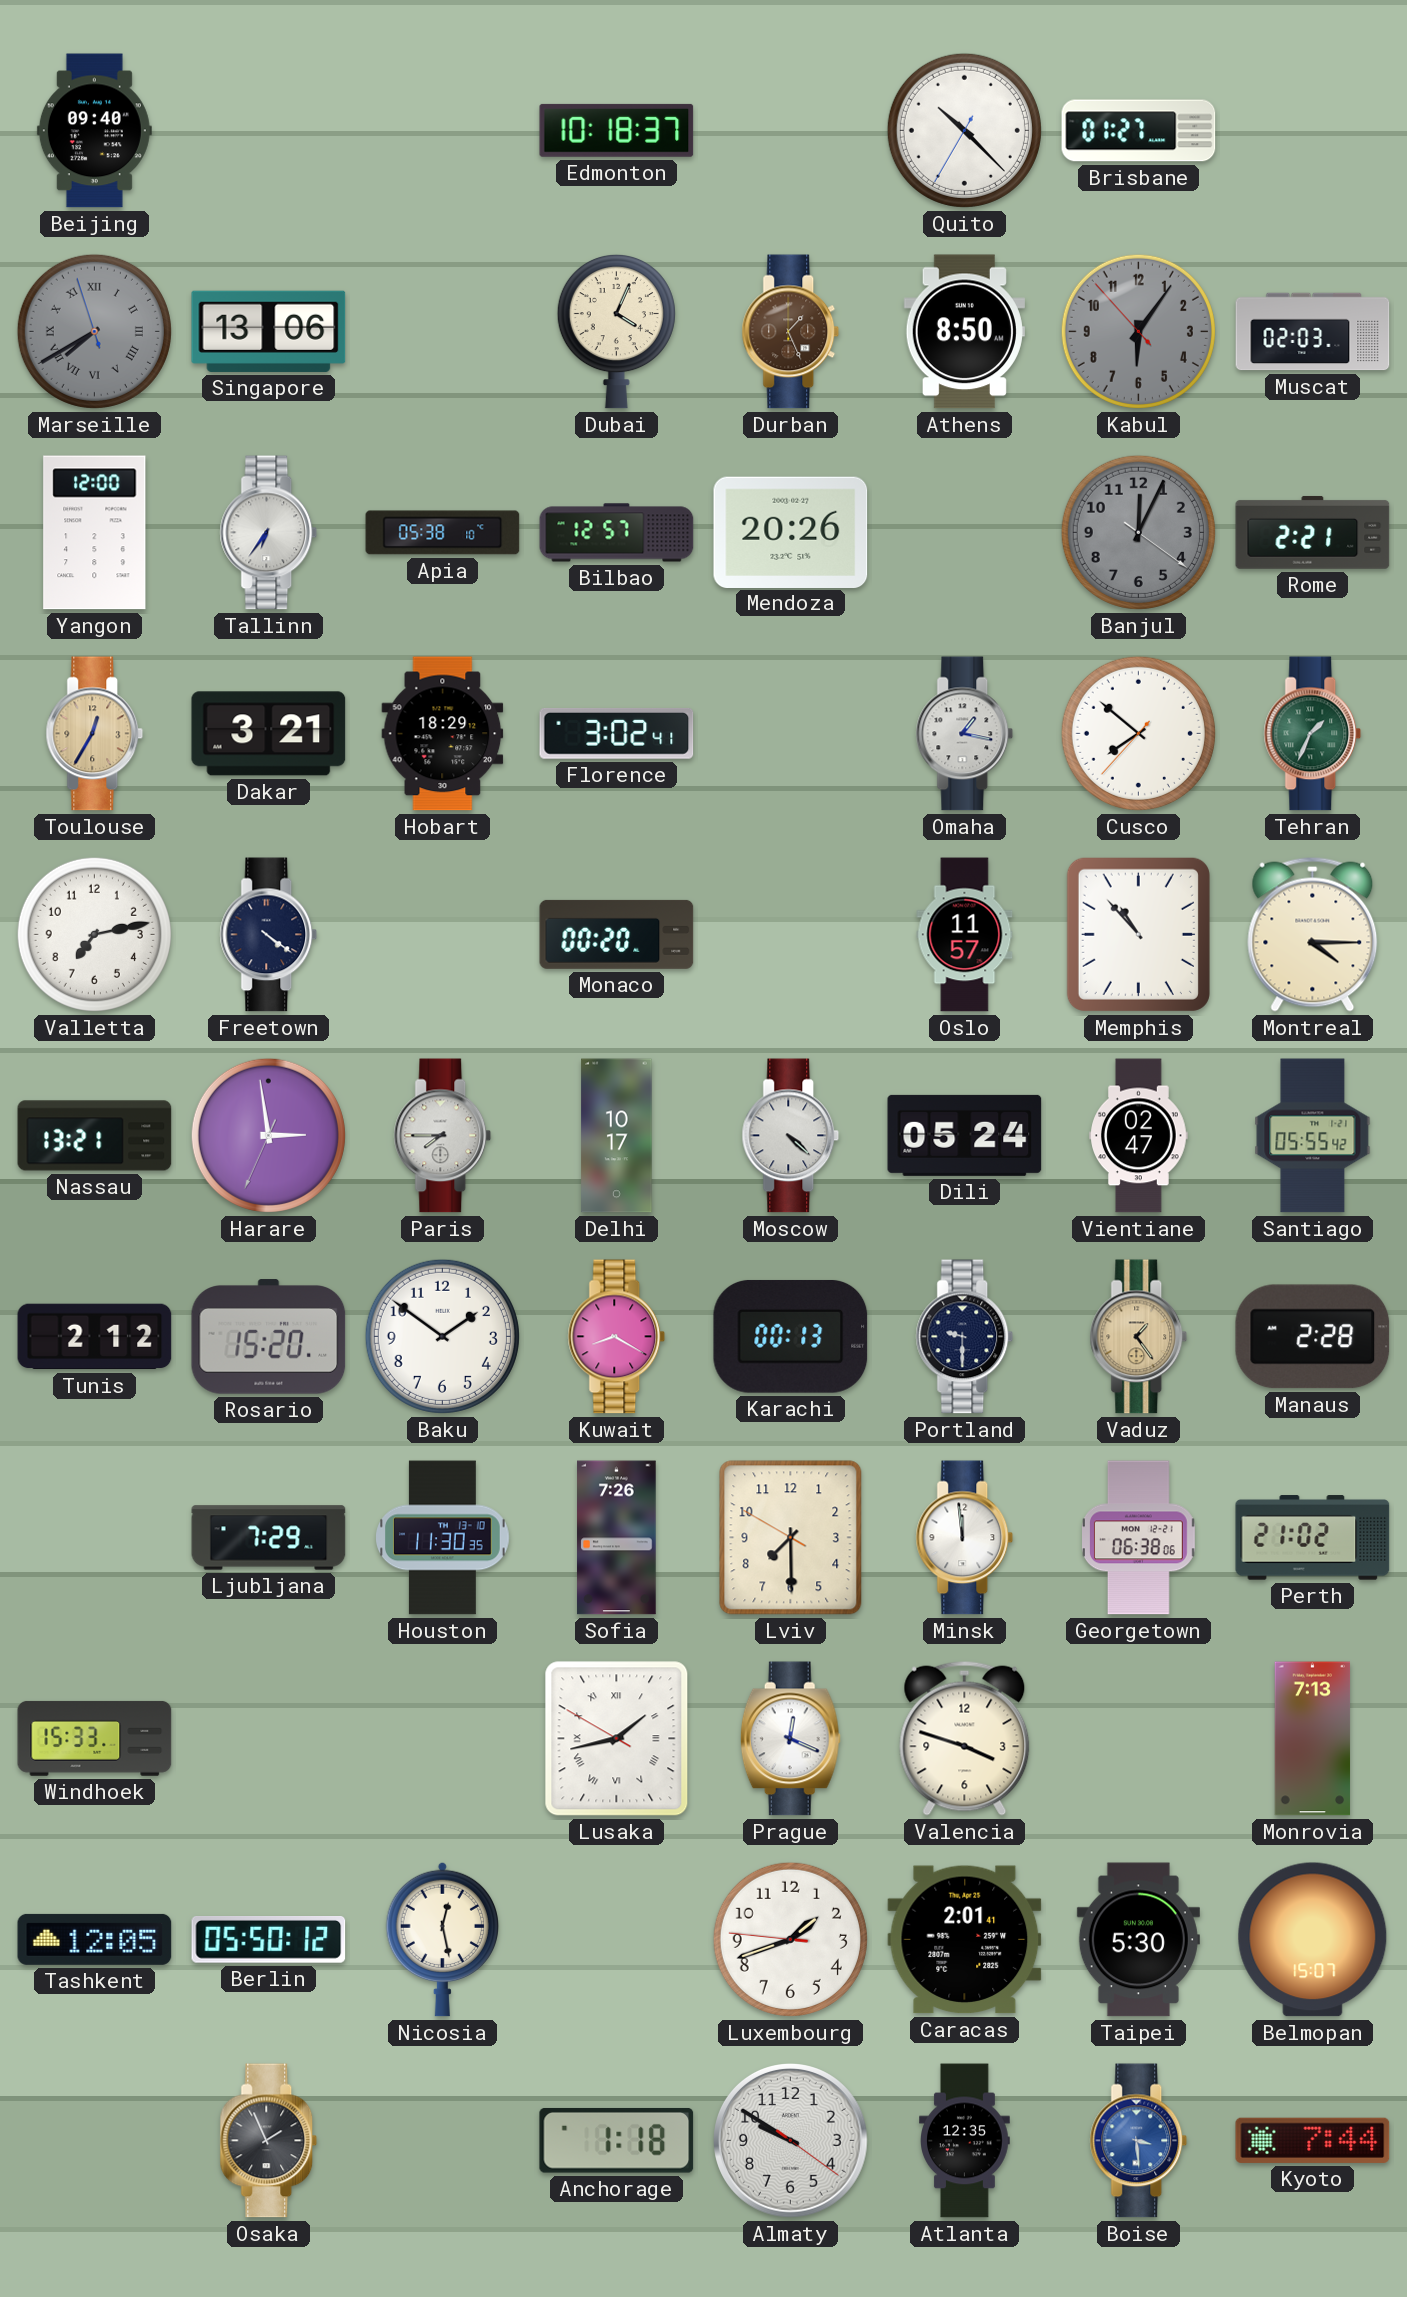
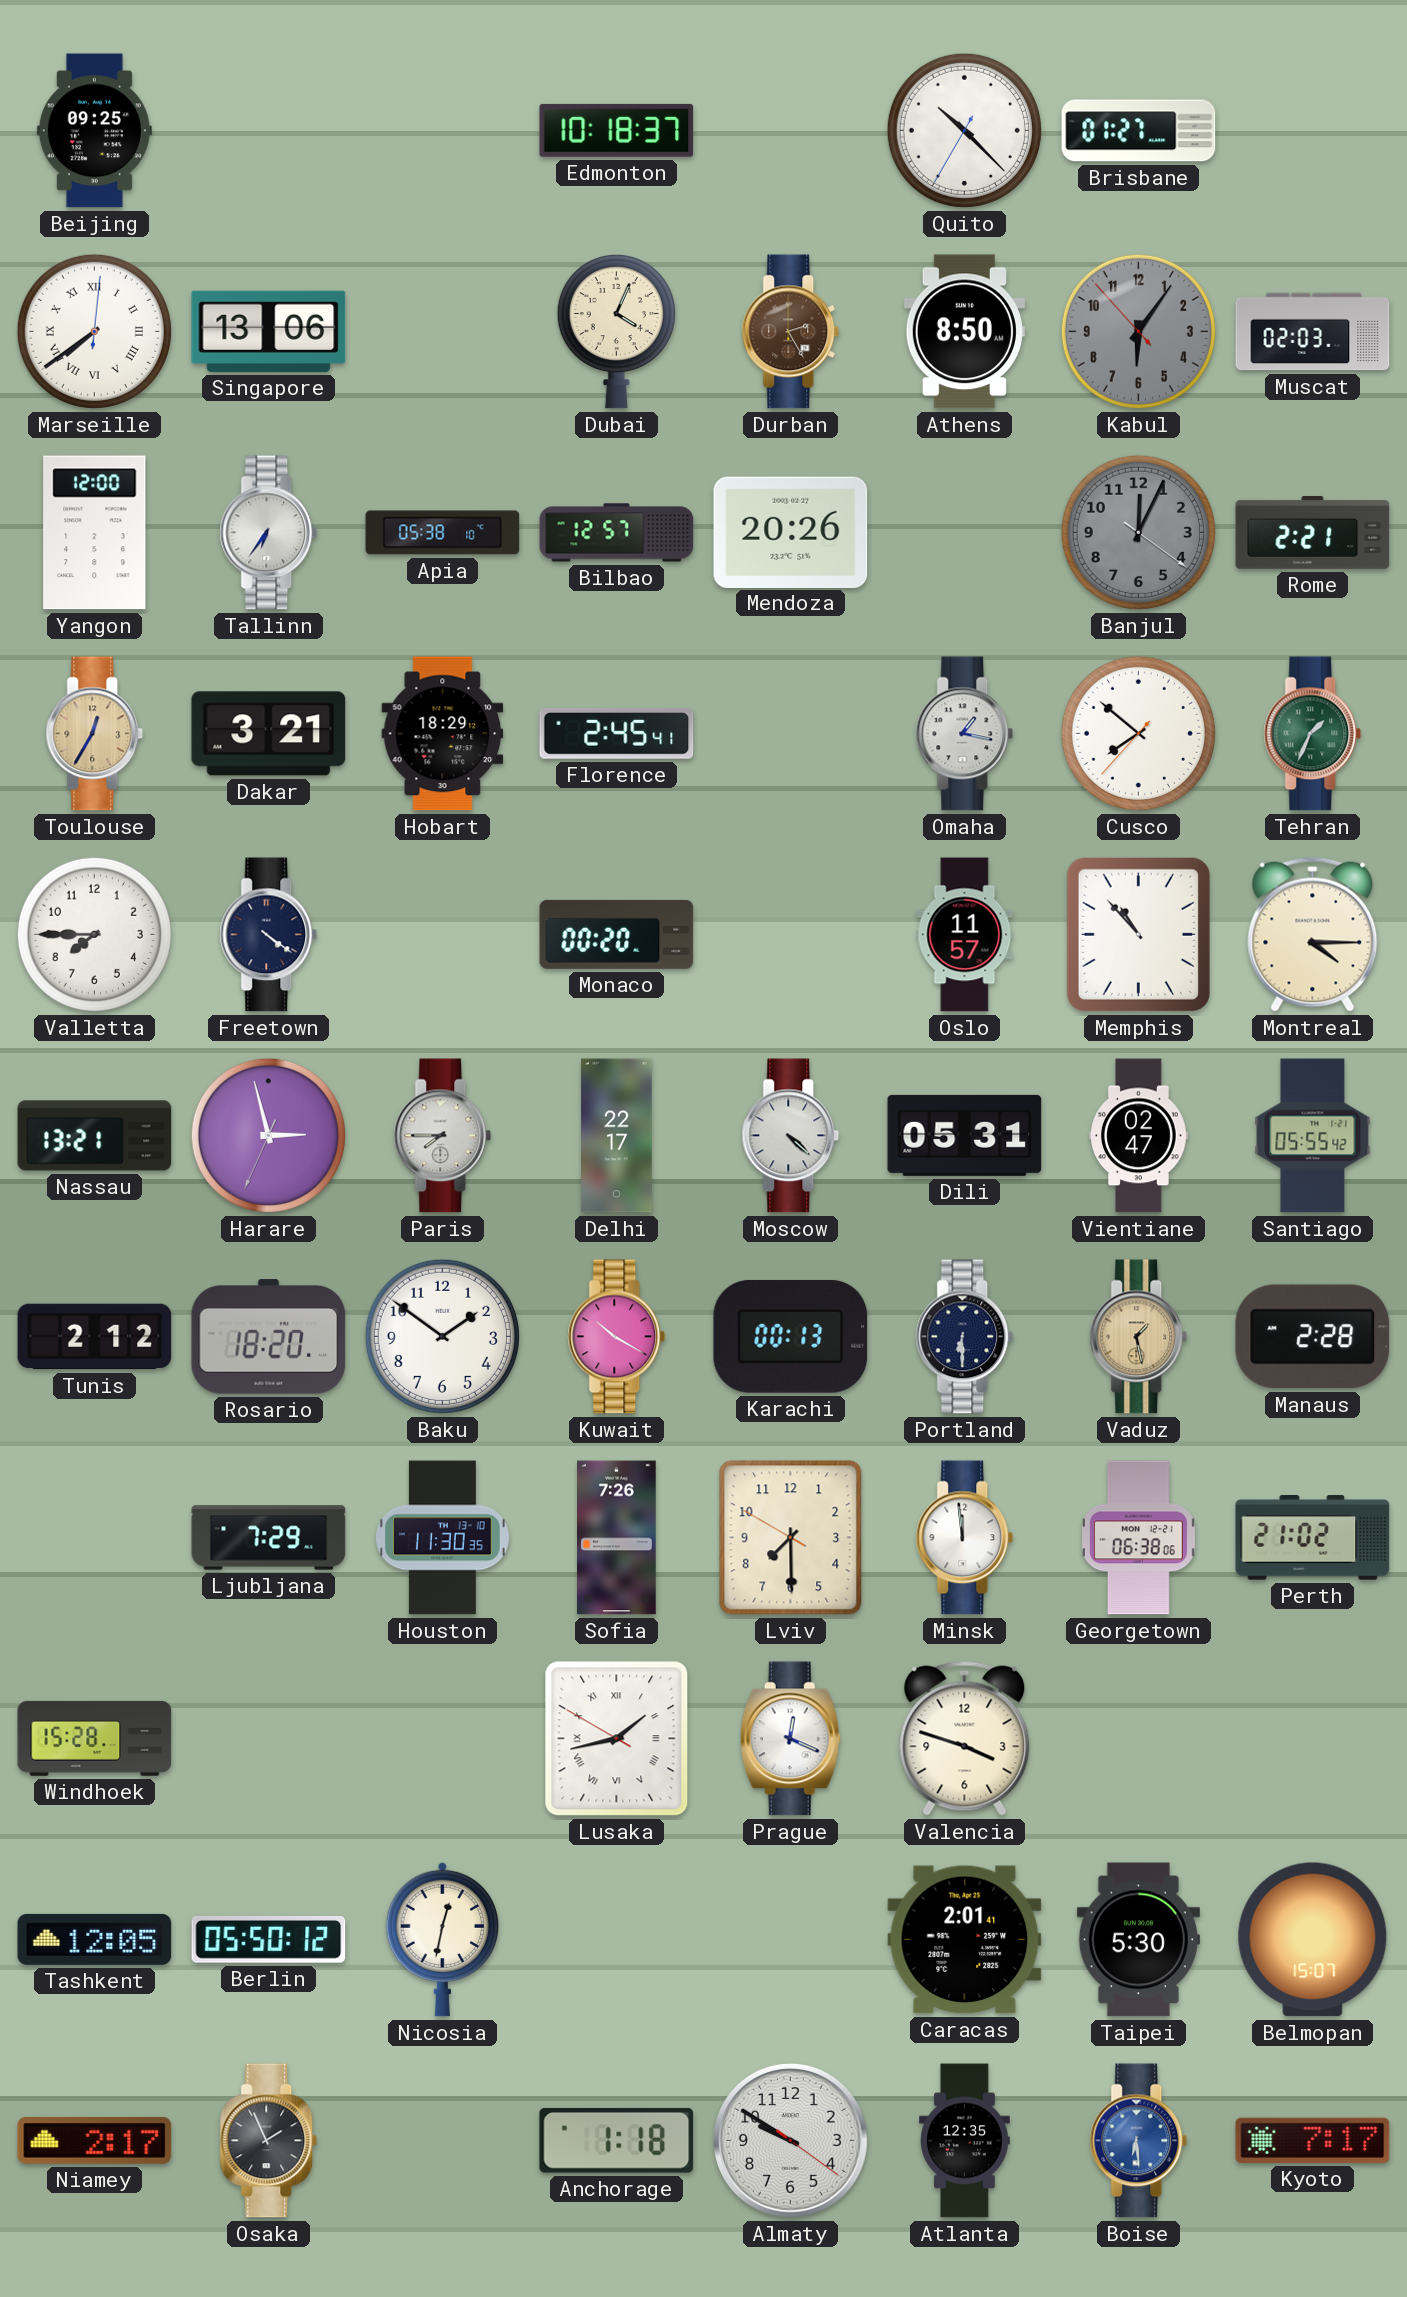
Beijing: 09:40 -> 09:25
Marseille: 7:39:57 -> 7:39:01
Marseille dial: grey -> white
Durban: 1:26 -> 2:25
Florence: 3:02 -> 2:45
Valletta: 7:13 -> 7:45
Harare: 2:58 -> 2:57
Delhi: 10:17 -> 22:17
Dili: 05:24 -> 05:31
Rosario: 15:20 -> 18:20
Kuwait: 8:20 -> 10:20
Portland: 9:30 -> 6:30
Vaduz: 1:24 -> 1:28
Windhoek: 15:33 -> 15:28
Monrovia: 7:13 -> none
Nicosia: 12:28 -> 12:32
Luxembourg: 1:41 -> none
Niamey: none -> 2:17
Boise: 3:29 -> 6:29
Kyoto: 7:44 -> 7:17
